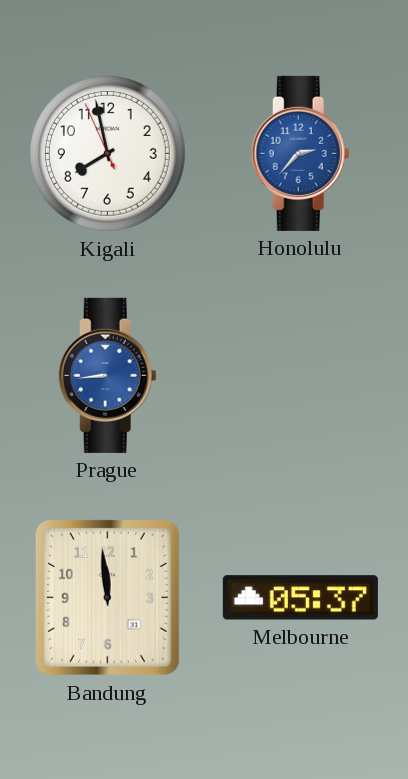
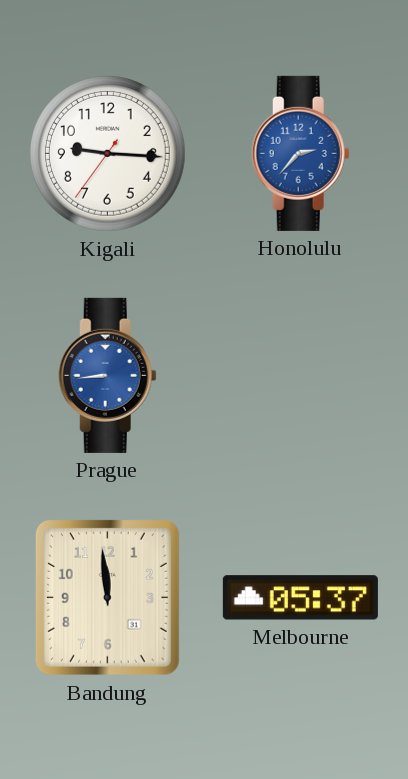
Kigali: 7:57 -> 9:15
